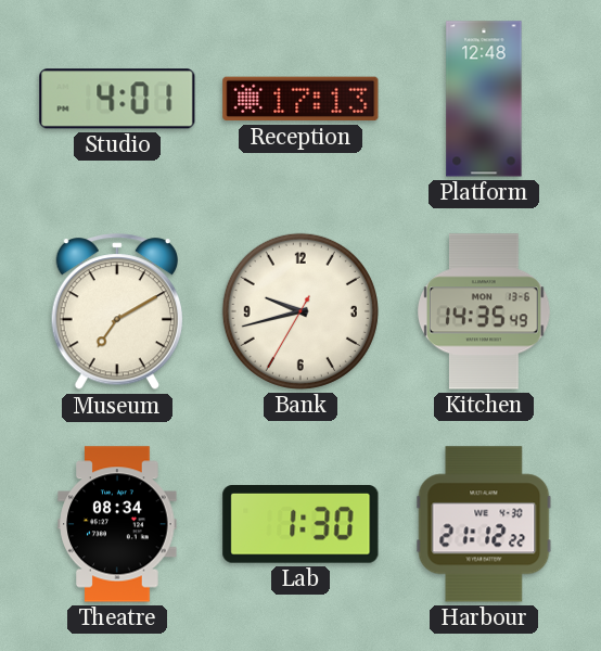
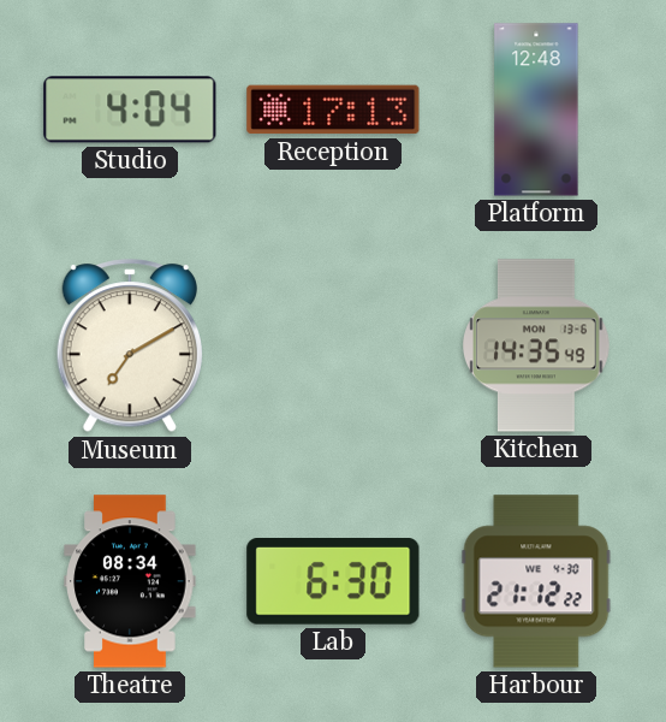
Studio: 4:01 -> 4:04
Bank: 9:42 -> none
Lab: 1:30 -> 6:30
